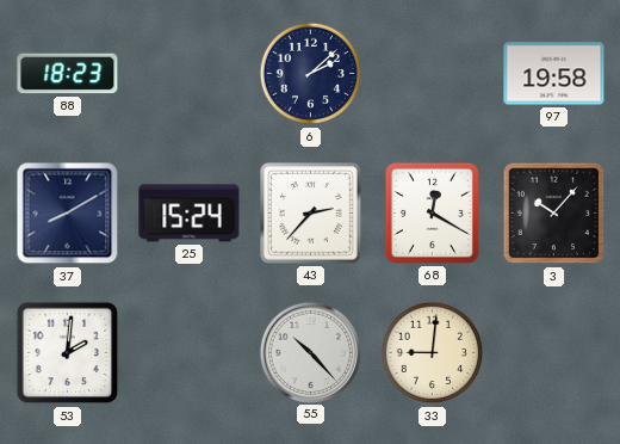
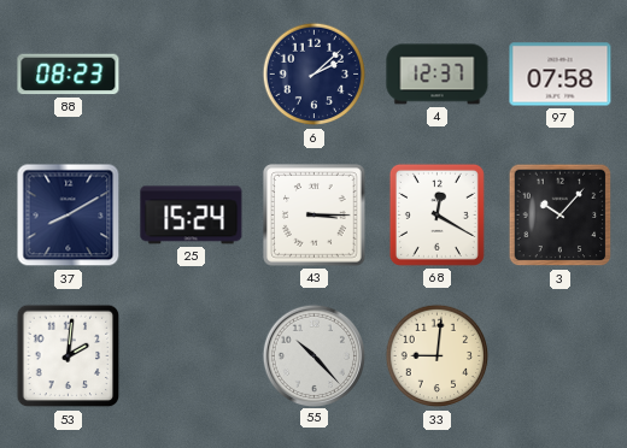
88: 18:23 -> 08:23
4: none -> 12:37
97: 19:58 -> 07:58
43: 2:37 -> 3:15
